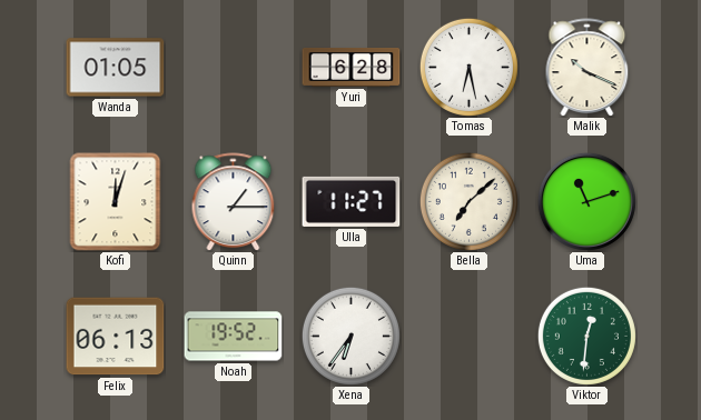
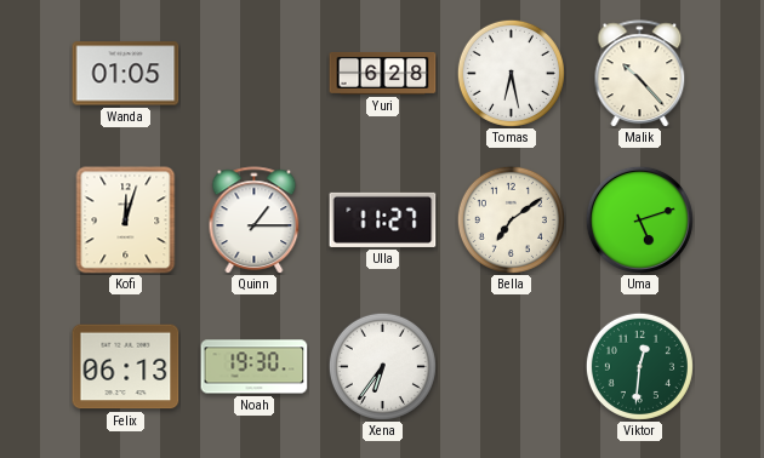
Malik: 10:19 -> 10:23
Bella: 7:08 -> 7:09
Uma: 11:12 -> 5:12
Noah: 19:52 -> 19:30
